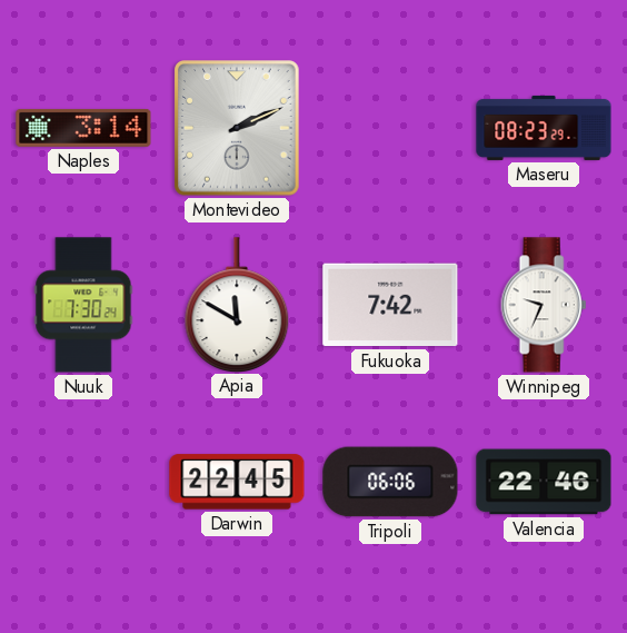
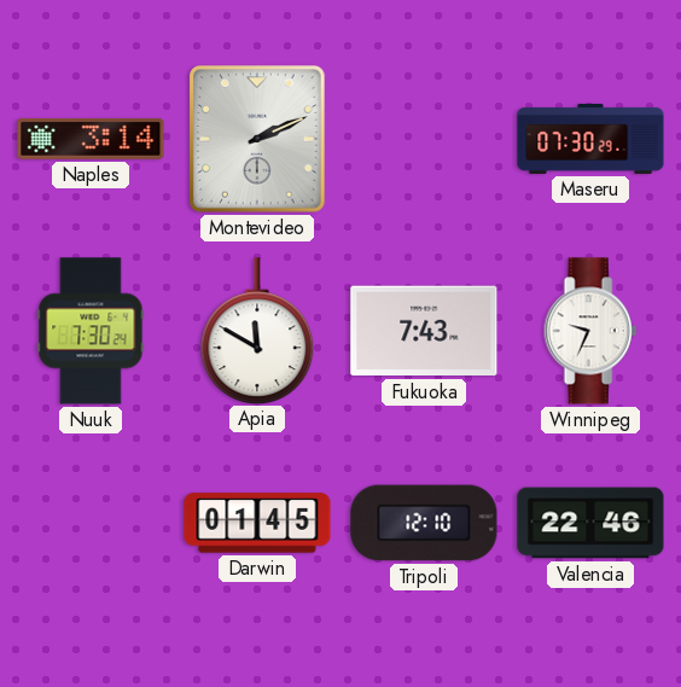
Maseru: 08:23 -> 07:30
Fukuoka: 7:42 -> 7:43
Darwin: 22:45 -> 01:45
Tripoli: 06:06 -> 12:10
